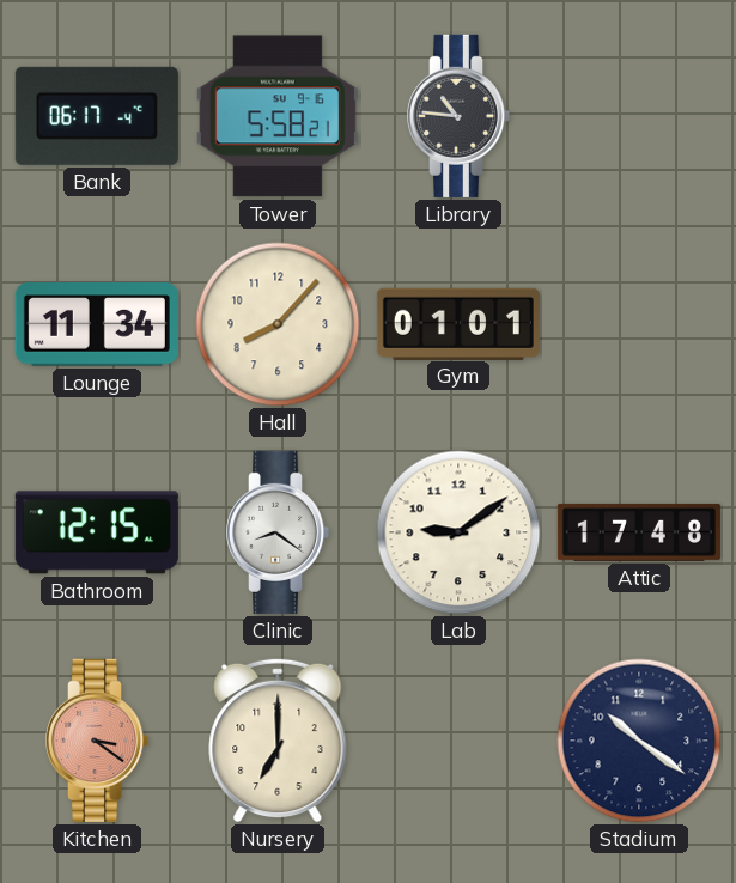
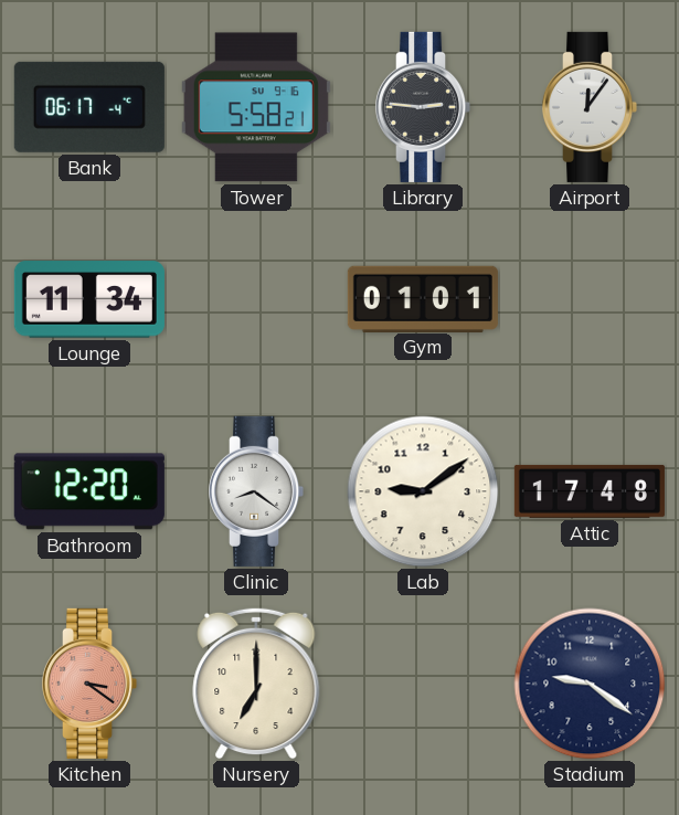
Library: 10:46 -> 2:46
Airport: none -> 12:06
Hall: 8:07 -> none
Bathroom: 12:15 -> 12:20
Stadium: 10:21 -> 9:21
